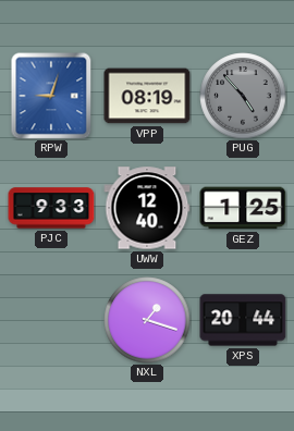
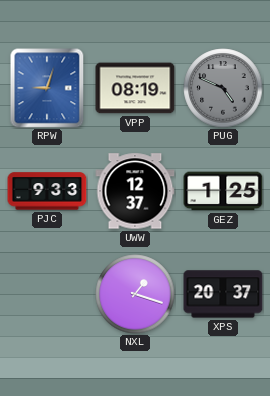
PUG: 4:53 -> 4:49
UWW: 12:40 -> 12:37
XPS: 20:44 -> 20:37
